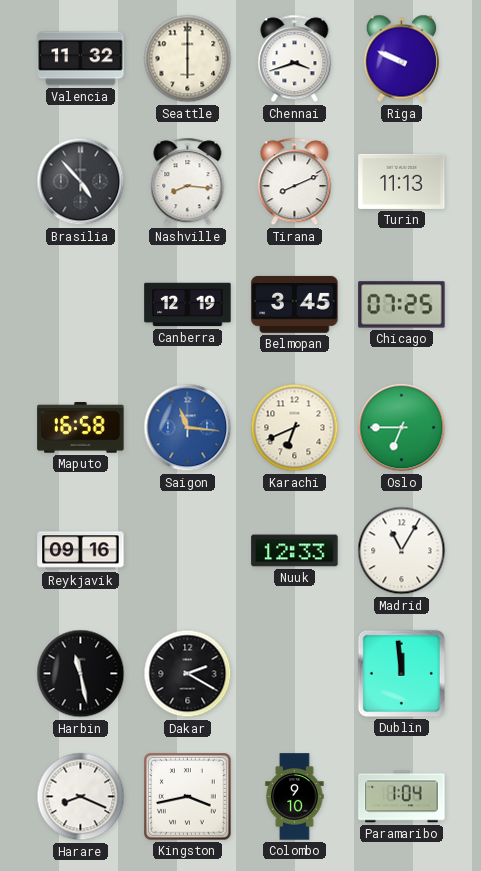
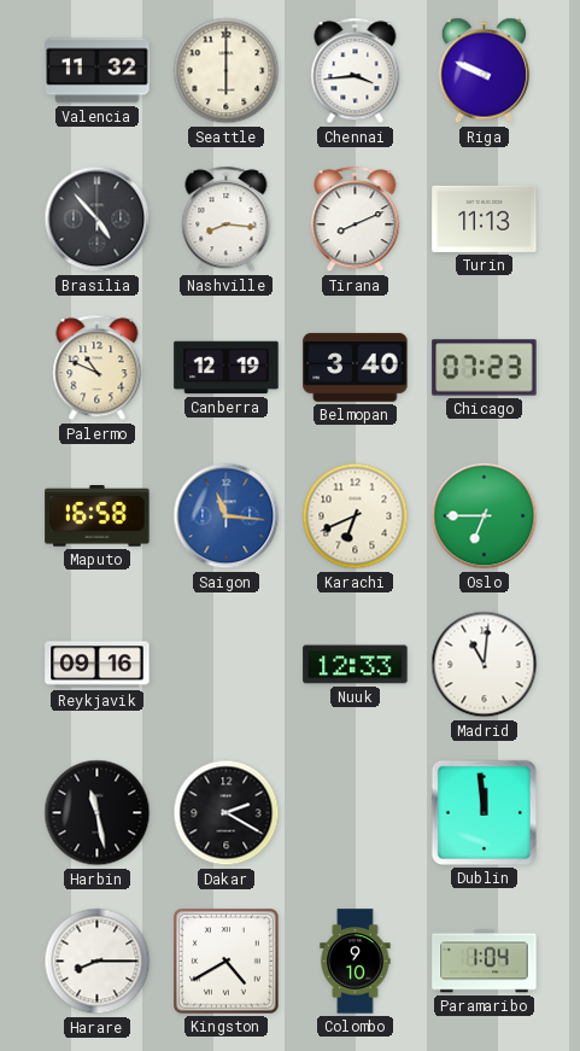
Chennai: 3:42 -> 3:44
Palermo: none -> 10:49
Belmopan: 3:45 -> 3:40
Chicago: 07:25 -> 07:23
Madrid: 11:05 -> 11:01
Harare: 8:19 -> 8:15
Kingston: 3:43 -> 4:40
